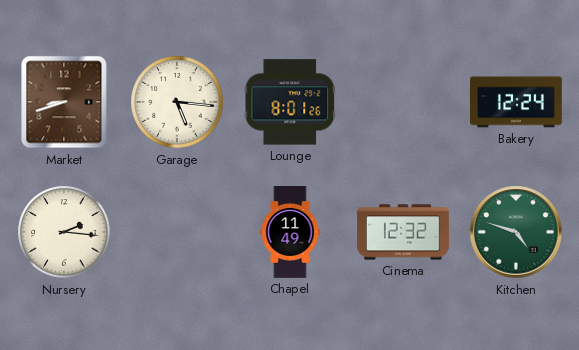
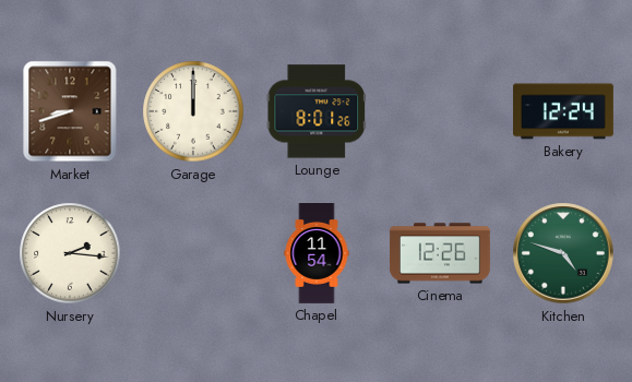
Garage: 5:16 -> 12:00
Chapel: 11:49 -> 11:54
Cinema: 12:32 -> 12:26
